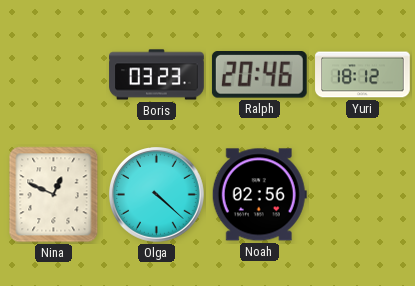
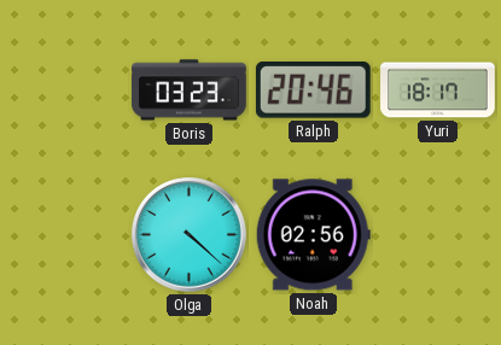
Yuri: 18:12 -> 18:17
Nina: 12:49 -> none
